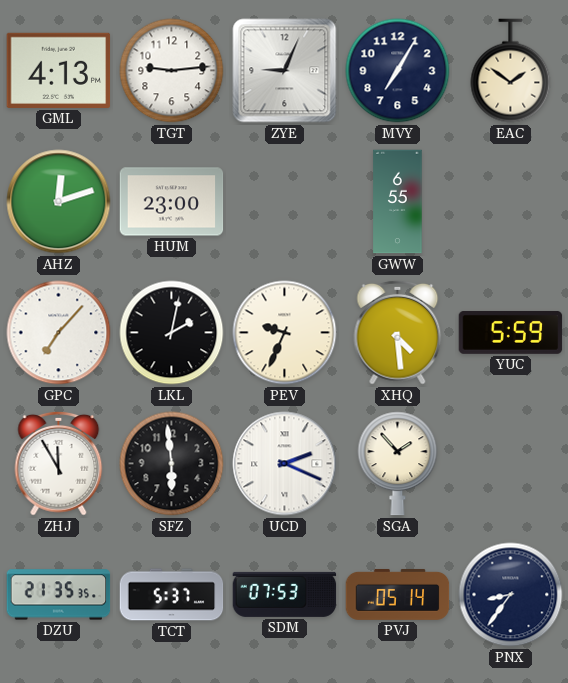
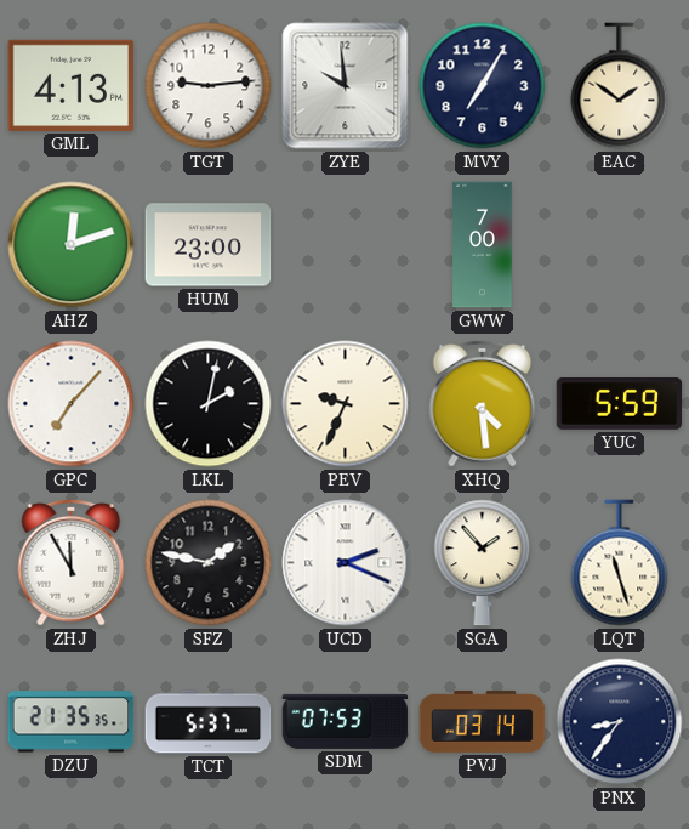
ZYE: 9:04 -> 9:59
GWW: 6:55 -> 7:00
SFZ: 5:59 -> 1:47
LQT: none -> 11:27
PVJ: 05:14 -> 03:14
